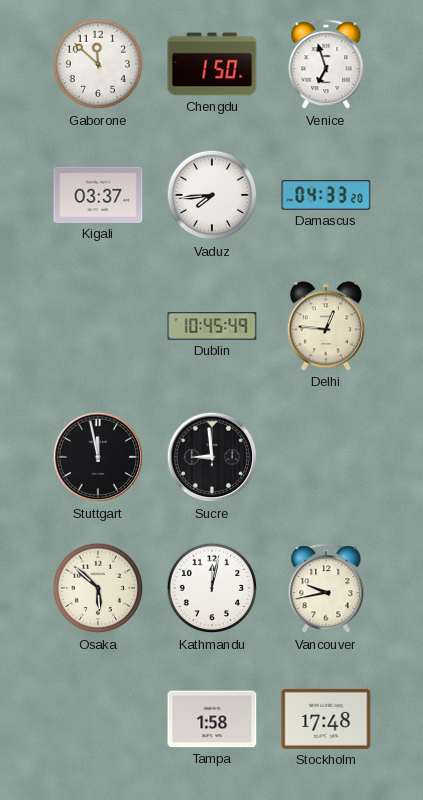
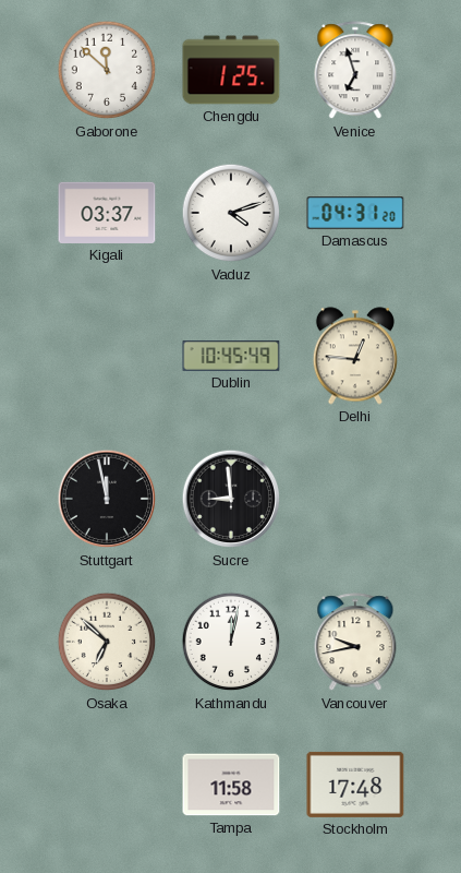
Chengdu: 1:50 -> 1:25
Vaduz: 7:44 -> 4:12
Damascus: 04:33 -> 04:31
Osaka: 5:52 -> 6:52
Tampa: 1:58 -> 11:58
